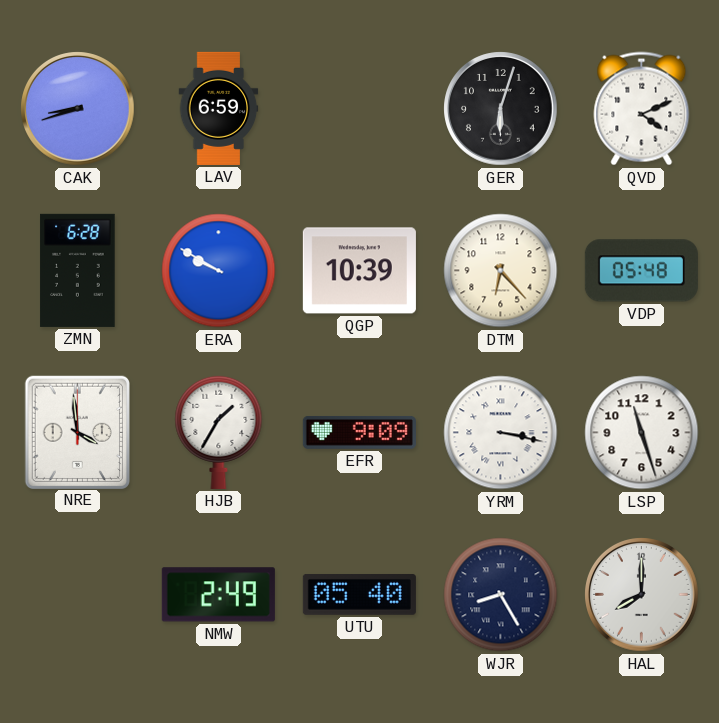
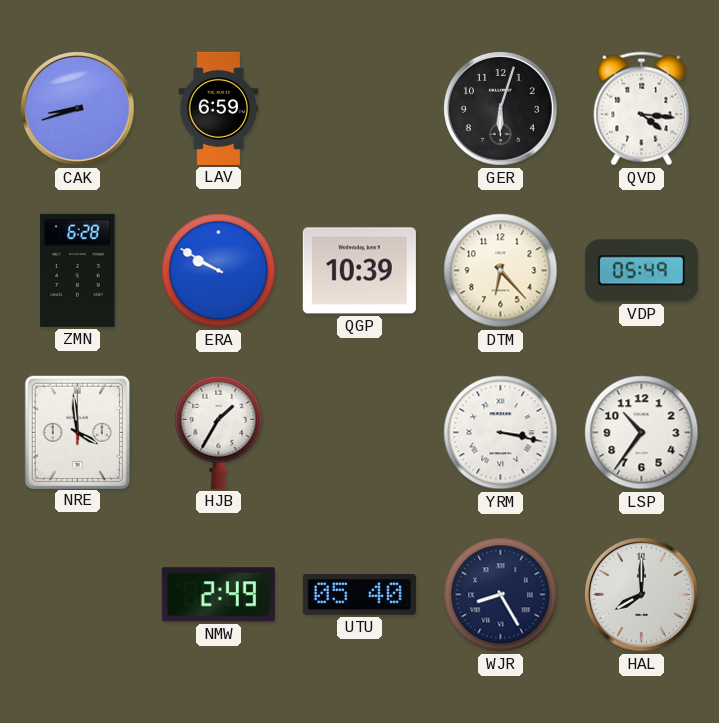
QVD: 4:11 -> 4:16
VDP: 05:48 -> 05:49
EFR: 9:09 -> none
LSP: 11:27 -> 10:36
